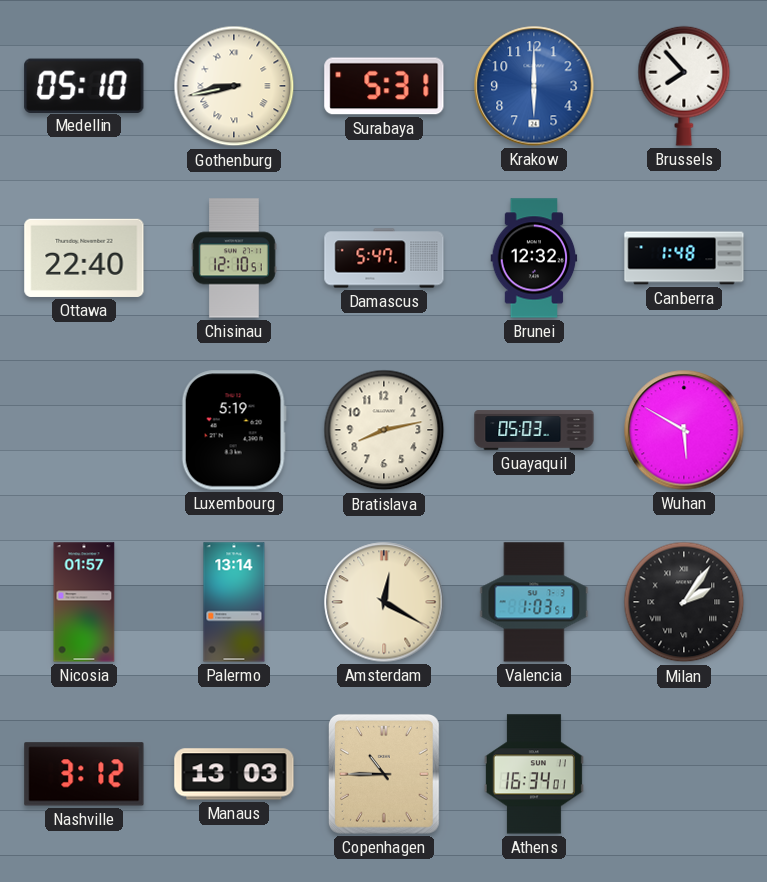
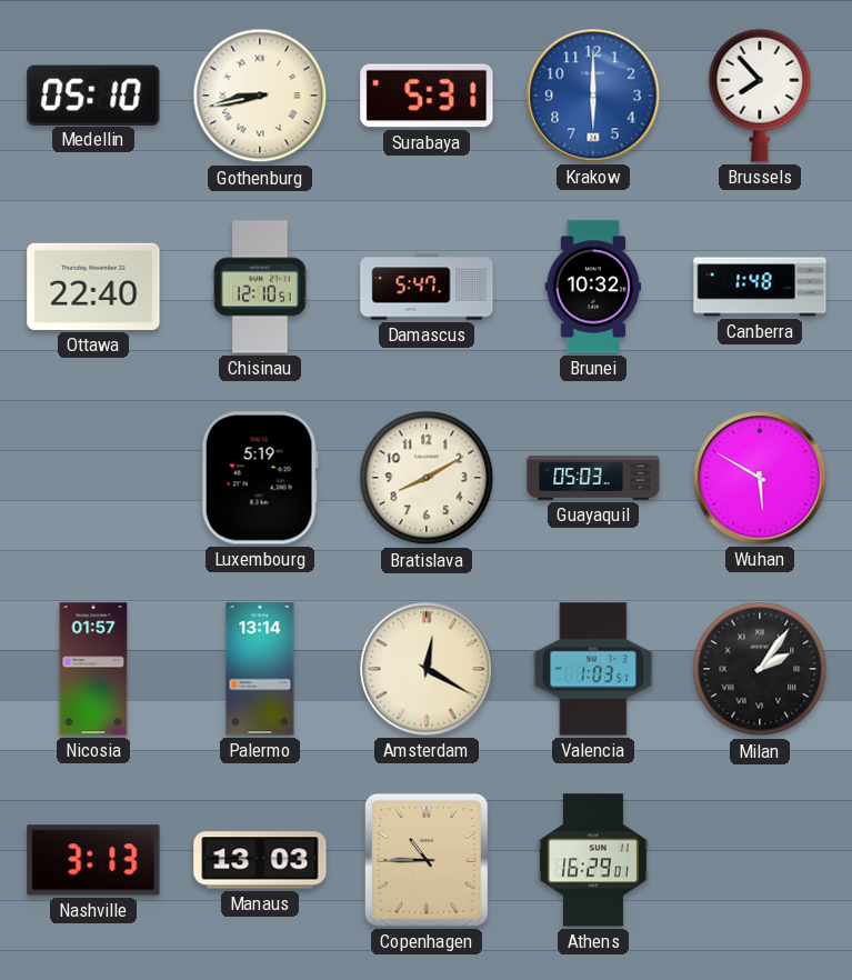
Brunei: 12:32 -> 10:32
Bratislava: 8:13 -> 8:10
Nashville: 3:12 -> 3:13
Athens: 16:34 -> 16:29
